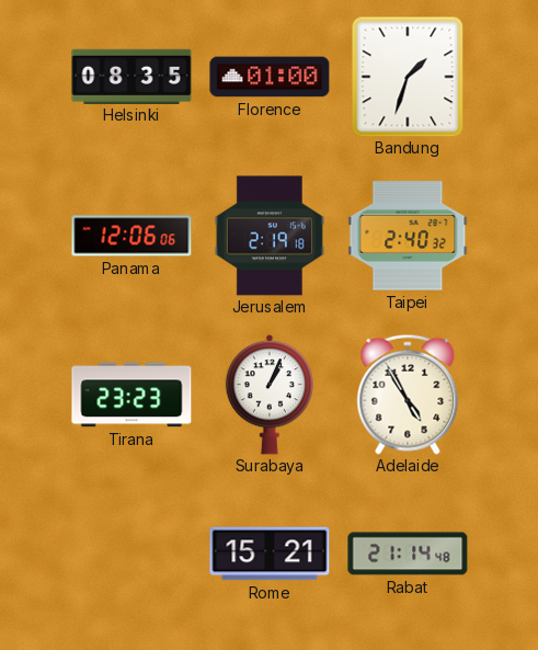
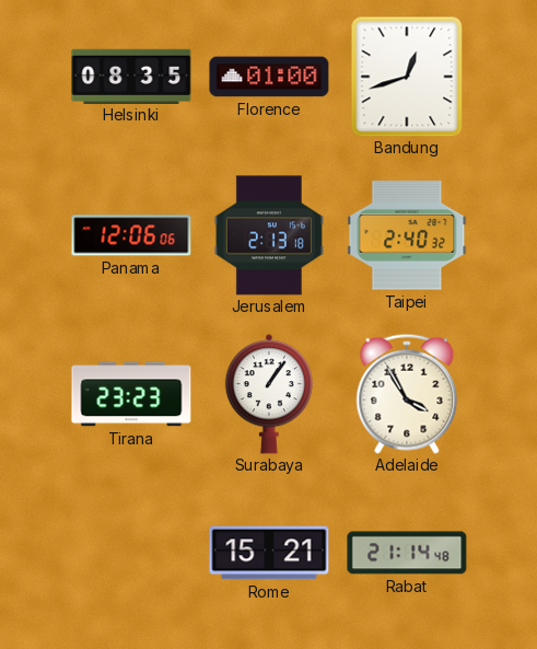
Bandung: 1:33 -> 12:42
Jerusalem: 2:19 -> 2:13
Surabaya: 1:04 -> 1:06
Adelaide: 4:55 -> 3:55
